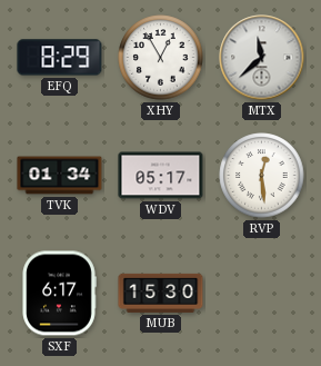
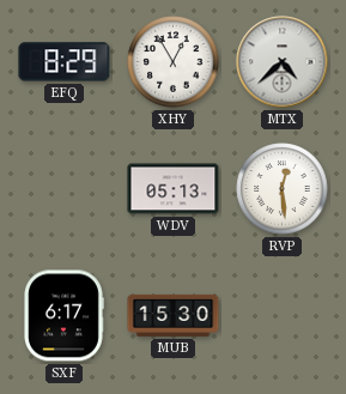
MTX: 11:38 -> 4:38
TVK: 01:34 -> none
WDV: 05:17 -> 05:13
